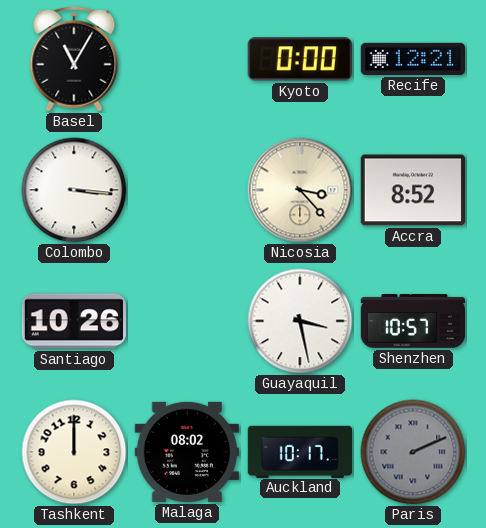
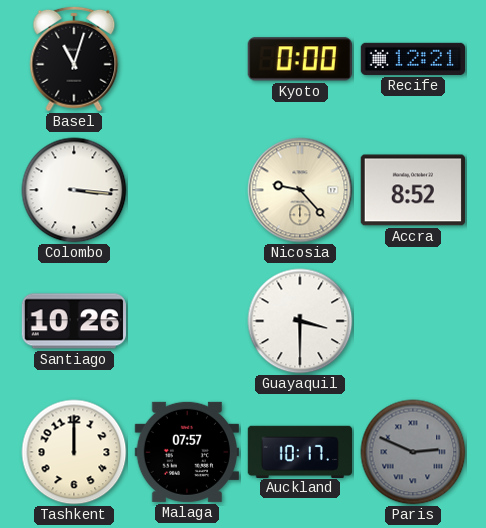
Basel: 11:05 -> 11:03
Nicosia: 3:23 -> 9:23
Guayaquil: 3:28 -> 3:30
Shenzhen: 10:57 -> none
Malaga: 08:02 -> 07:57
Paris: 2:11 -> 2:49
